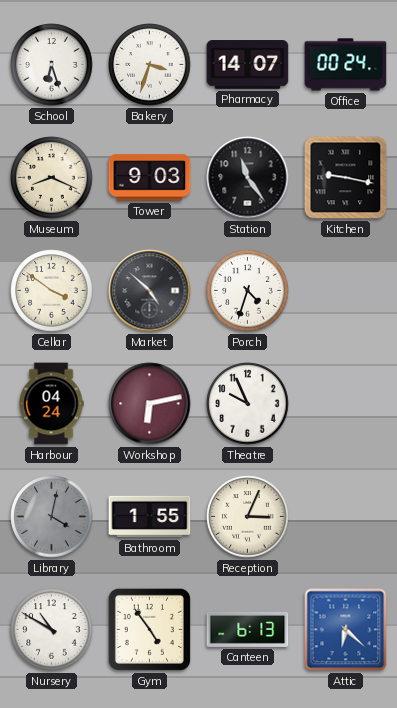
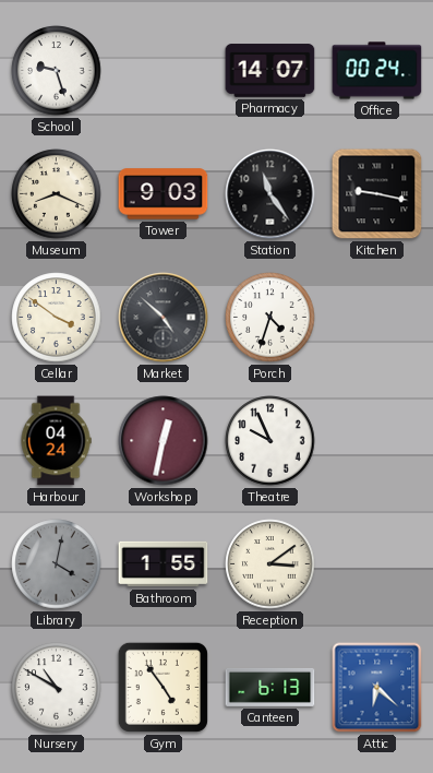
School: 6:27 -> 9:27
Bakery: 3:33 -> none
Workshop: 6:13 -> 12:32
Reception: 3:04 -> 3:09
